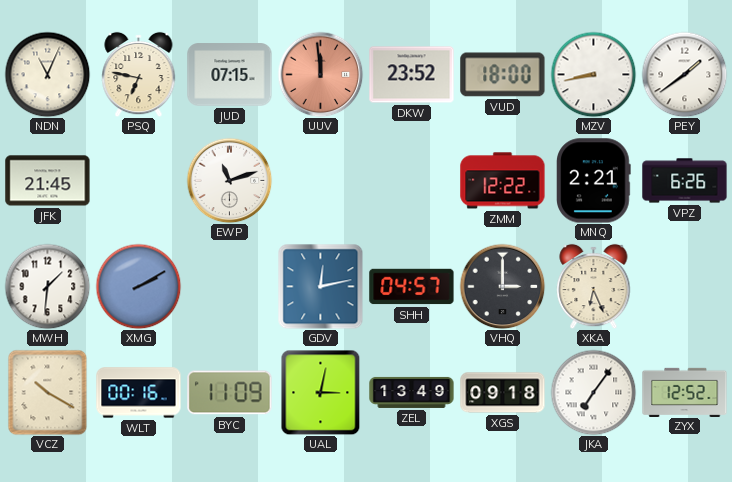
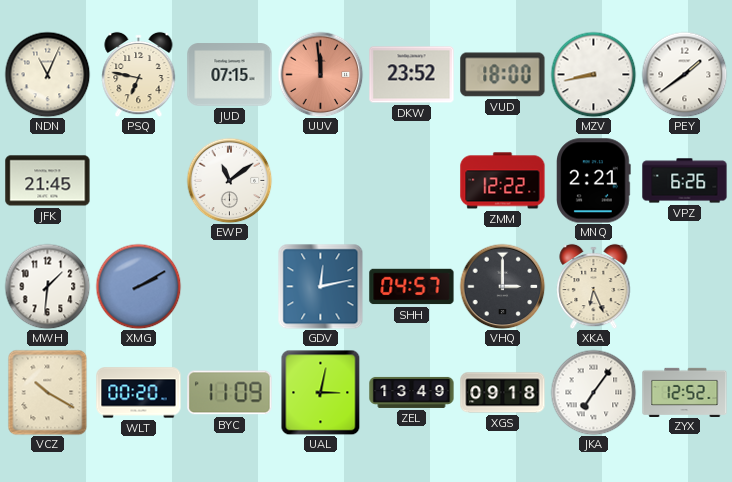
EWP: 11:12 -> 11:09
WLT: 00:16 -> 00:20
